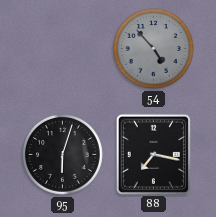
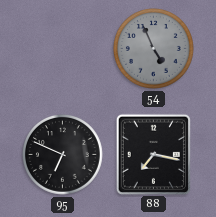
54: 4:53 -> 4:56
95: 6:03 -> 6:49
